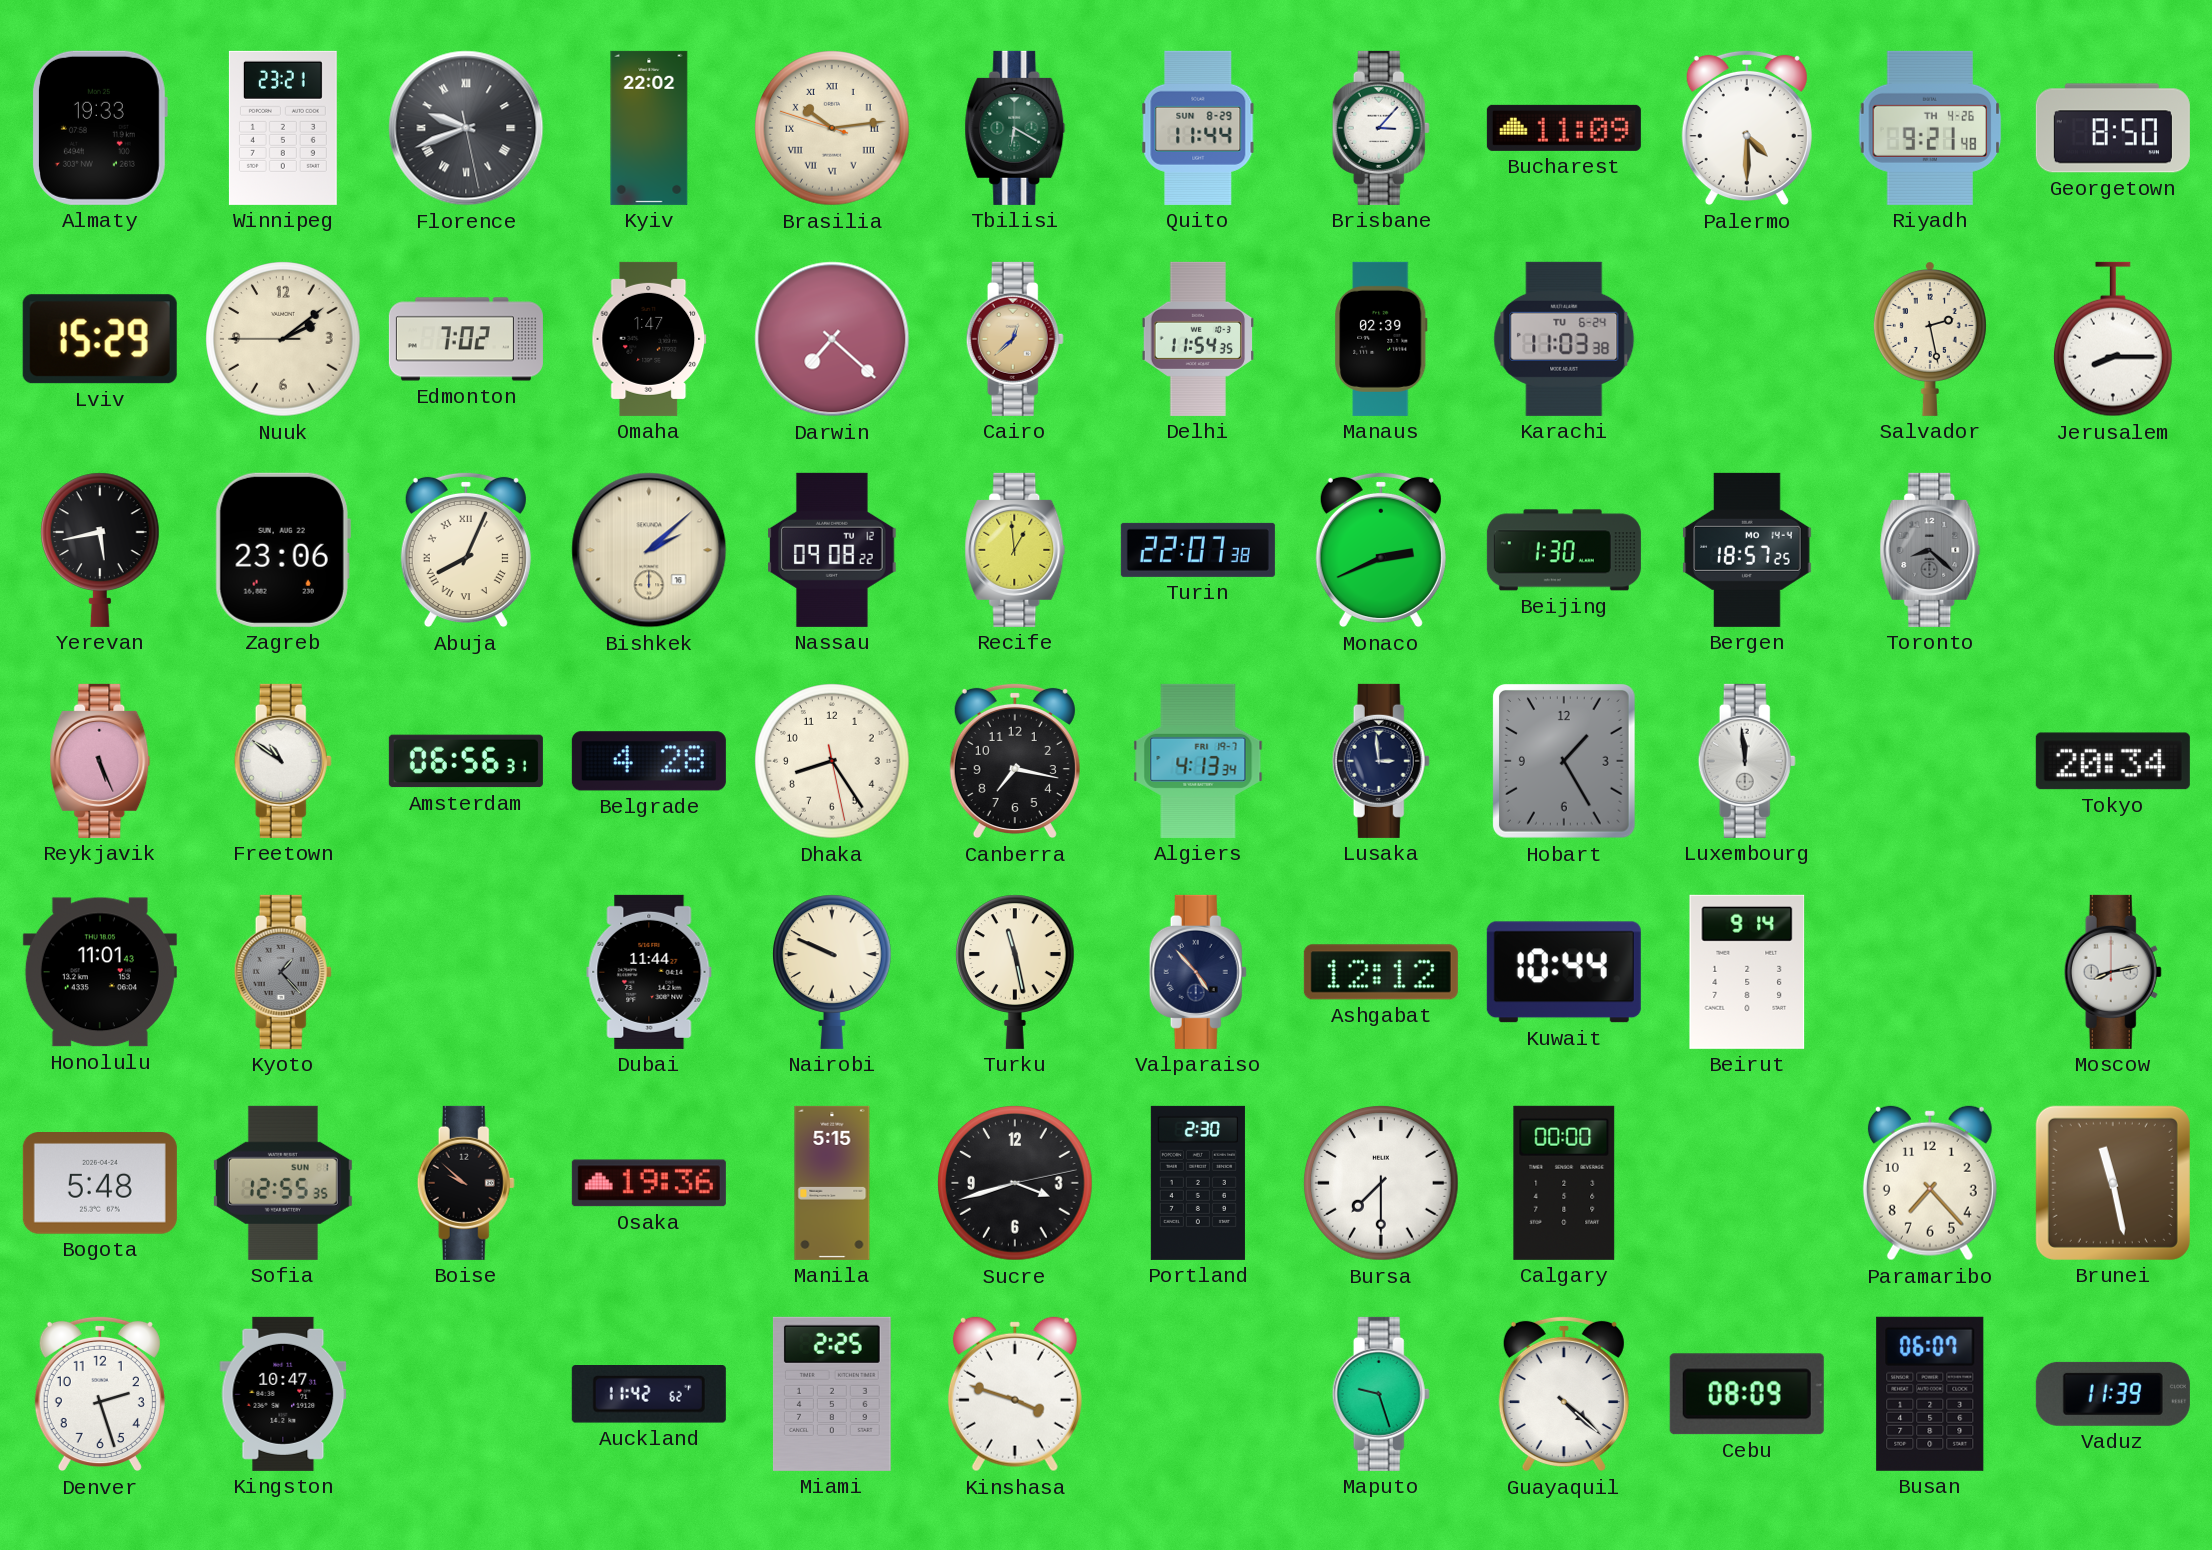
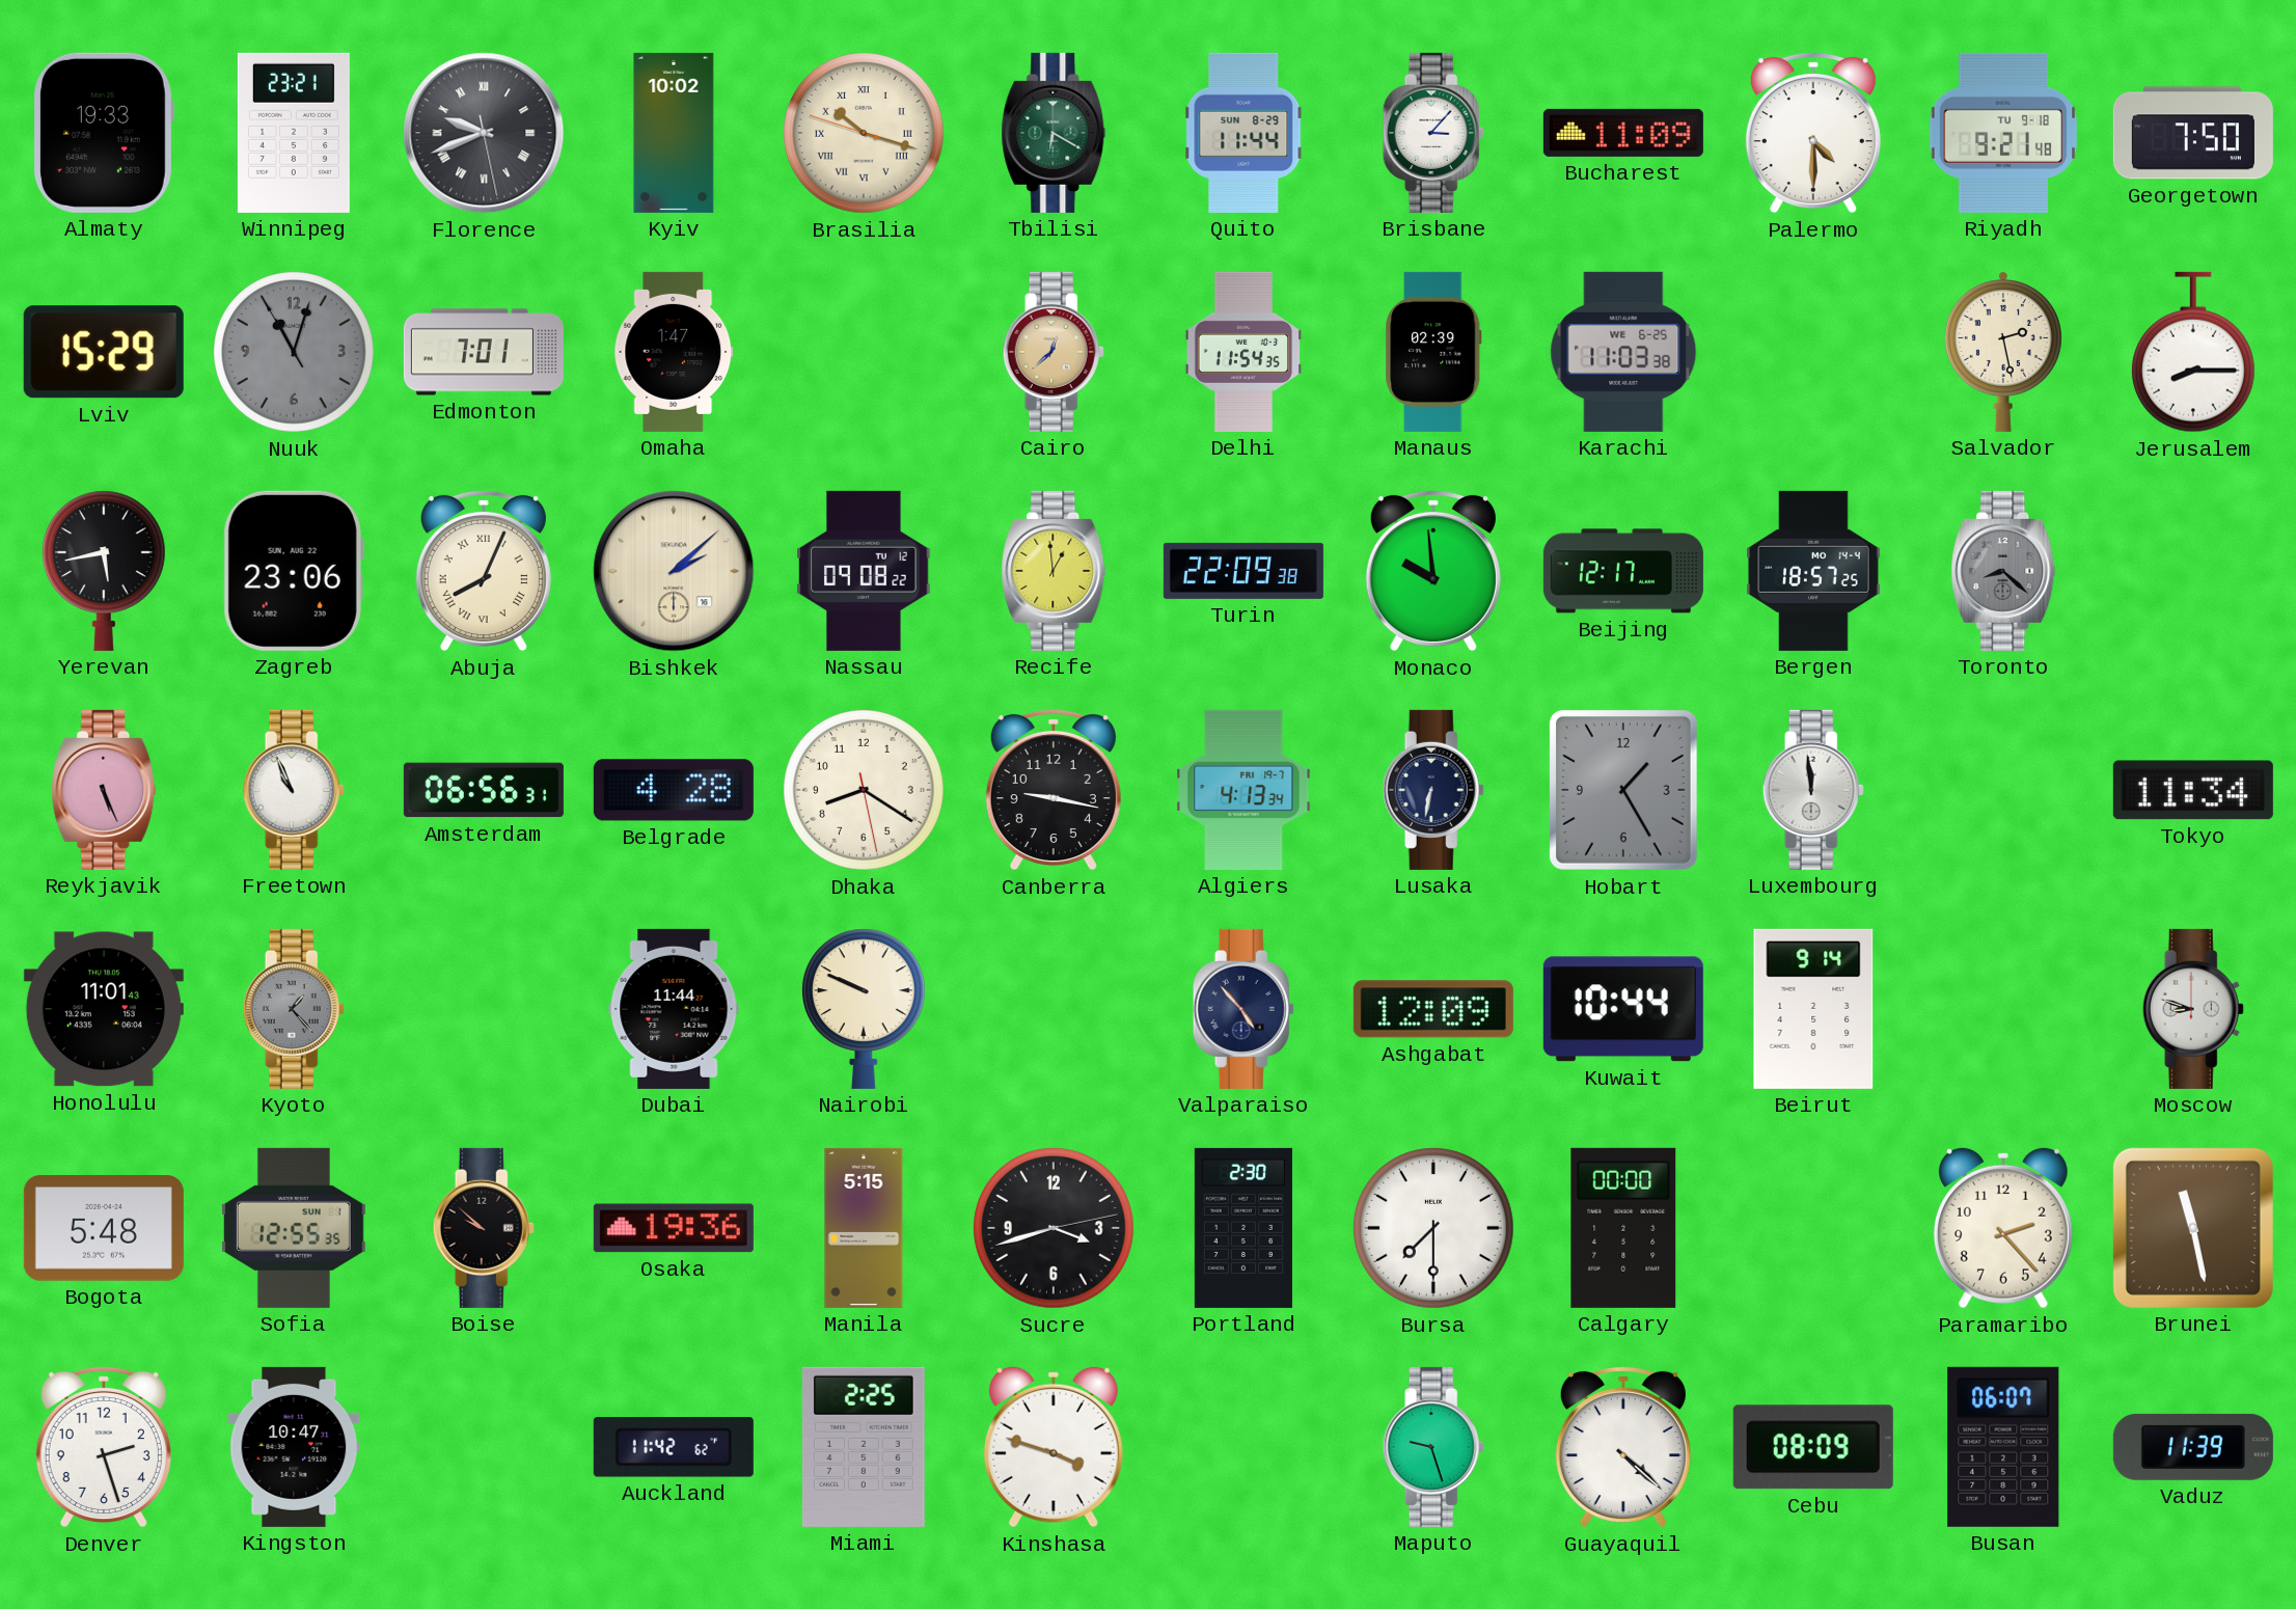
Kyiv: 22:02 -> 10:02
Brasilia: 10:13 -> 10:17
Riyadh date: TH 4-26 -> TU 9-18
Georgetown: 8:50 -> 7:50
Nuuk: 2:08 -> 11:02
Nuuk dial: cream -> grey
Edmonton: 7:02 -> 7:01
Darwin: 7:22 -> none
Karachi date: TU 6-24 -> WE 6-25
Turin: 22:07 -> 22:09
Monaco: 2:41 -> 9:59
Beijing: 1:30 -> 12:17
Freetown: 10:51 -> 10:56
Dhaka: 8:24 -> 8:20
Canberra: 7:17 -> 9:17
Lusaka: 2:59 -> 6:32
Tokyo: 20:34 -> 11:34
Turku: 11:28 -> none
Ashgabat: 12:12 -> 12:09
Moscow: 8:13 -> 8:48
Paramaribo: 7:23 -> 2:23
